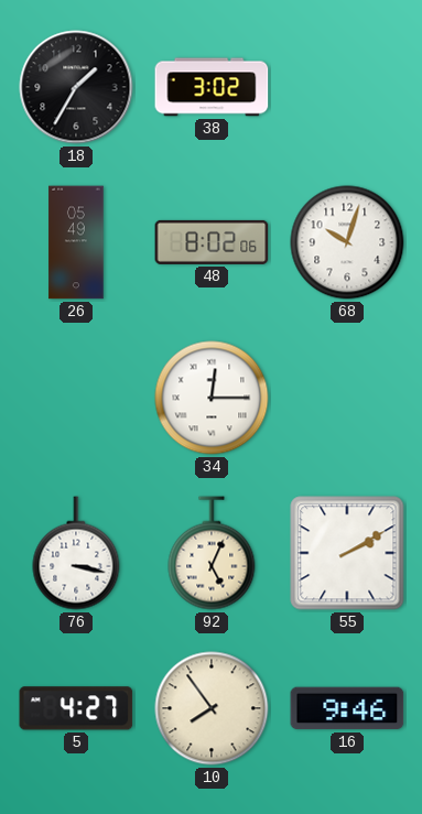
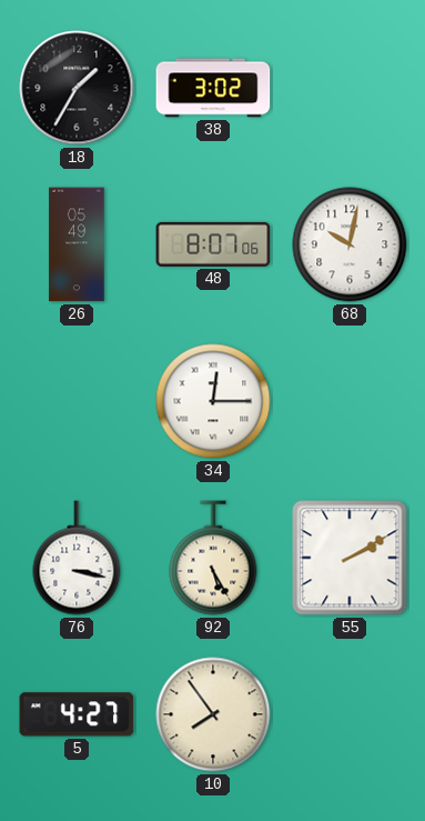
48: 8:02 -> 8:07
68: 10:03 -> 10:02
92: 5:04 -> 5:25
16: 9:46 -> none
